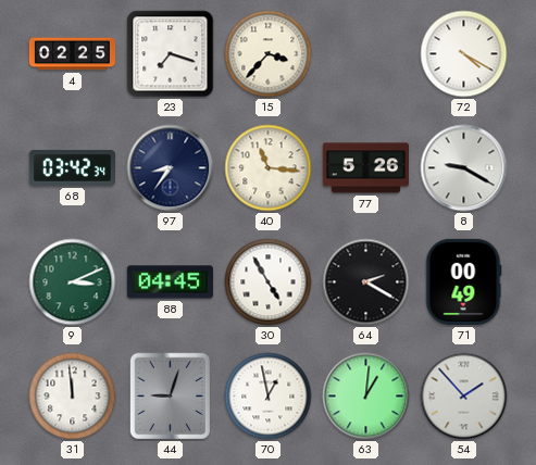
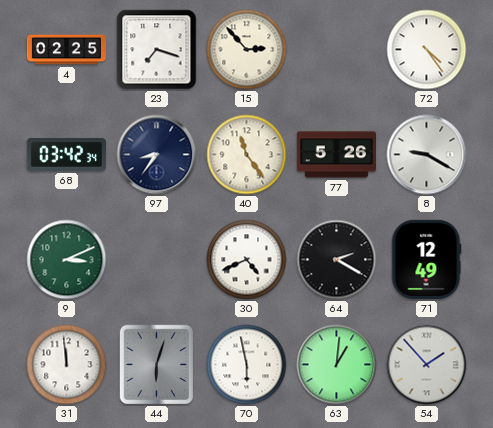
15: 3:37 -> 2:53
72: 4:20 -> 4:24
40: 11:16 -> 11:24
88: 04:45 -> none
30: 4:55 -> 4:41
71: 00:49 -> 12:49
44: 9:03 -> 6:03
70: 12:58 -> 5:58
